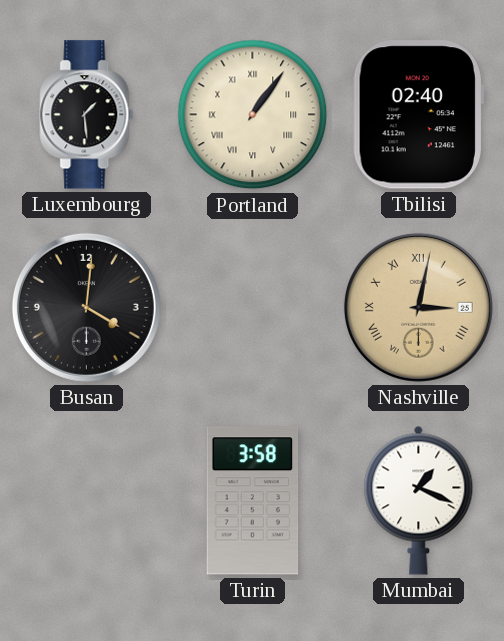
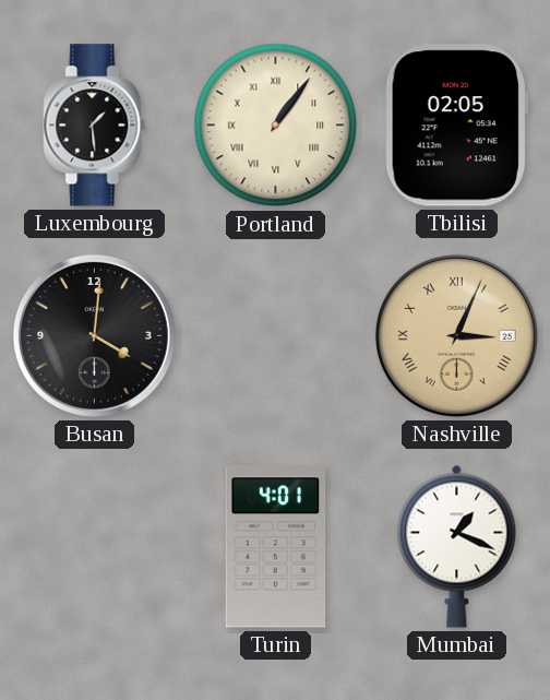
Tbilisi: 02:40 -> 02:05
Nashville: 3:02 -> 3:04
Turin: 3:58 -> 4:01
